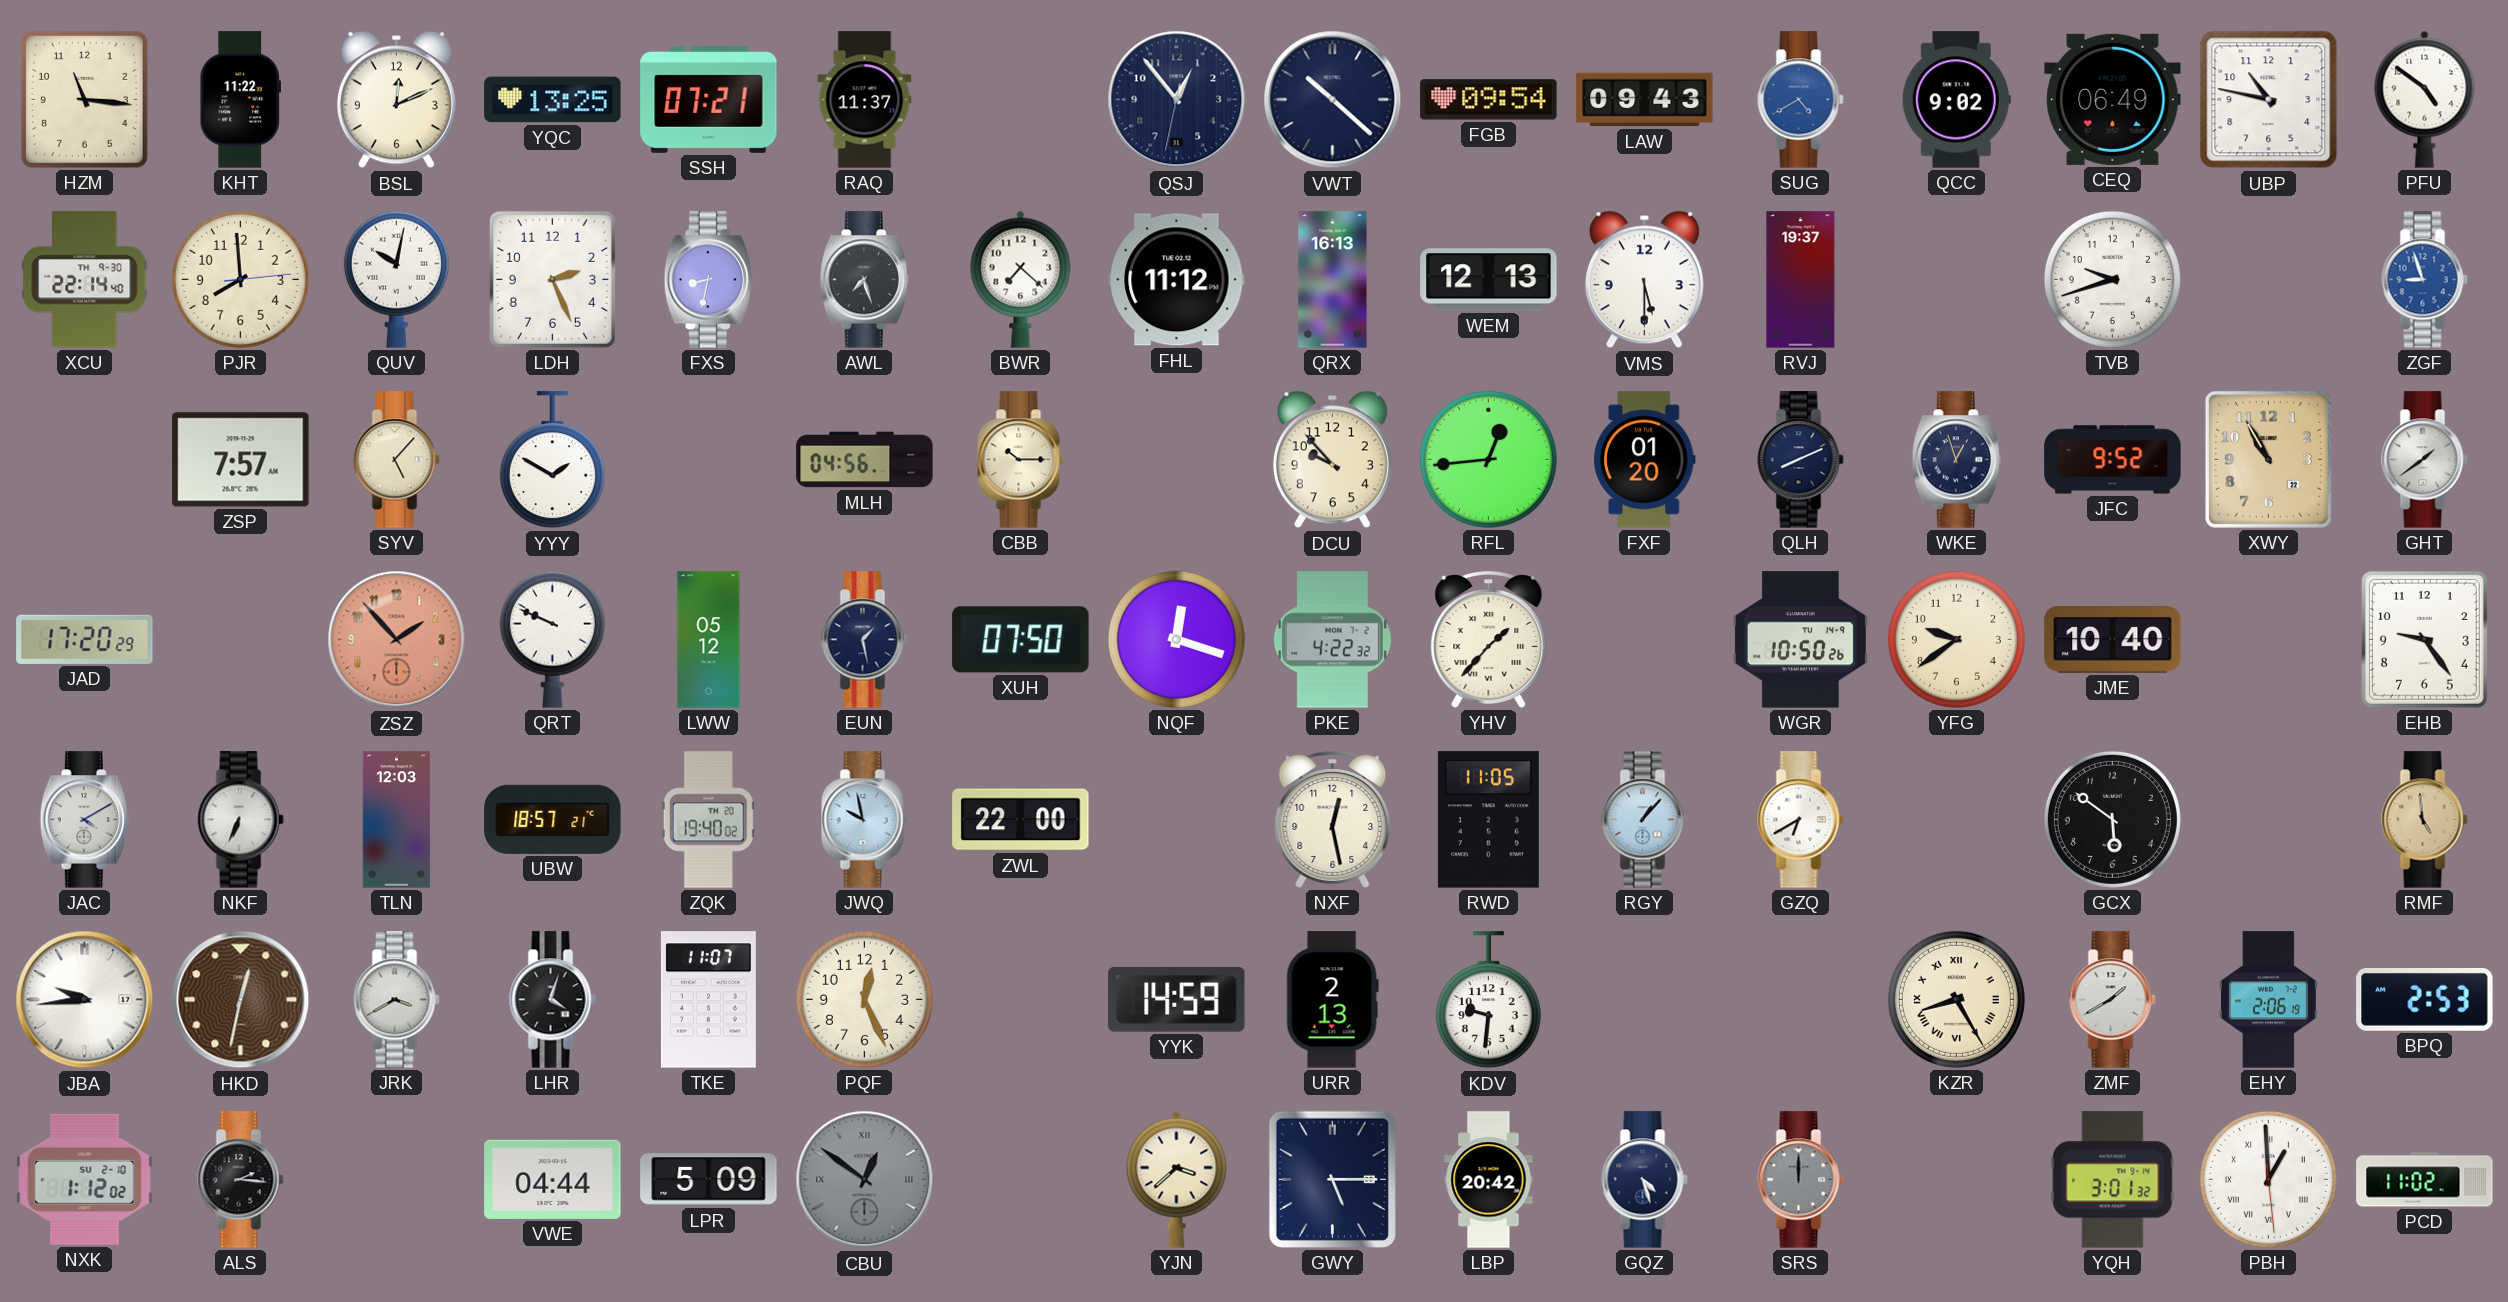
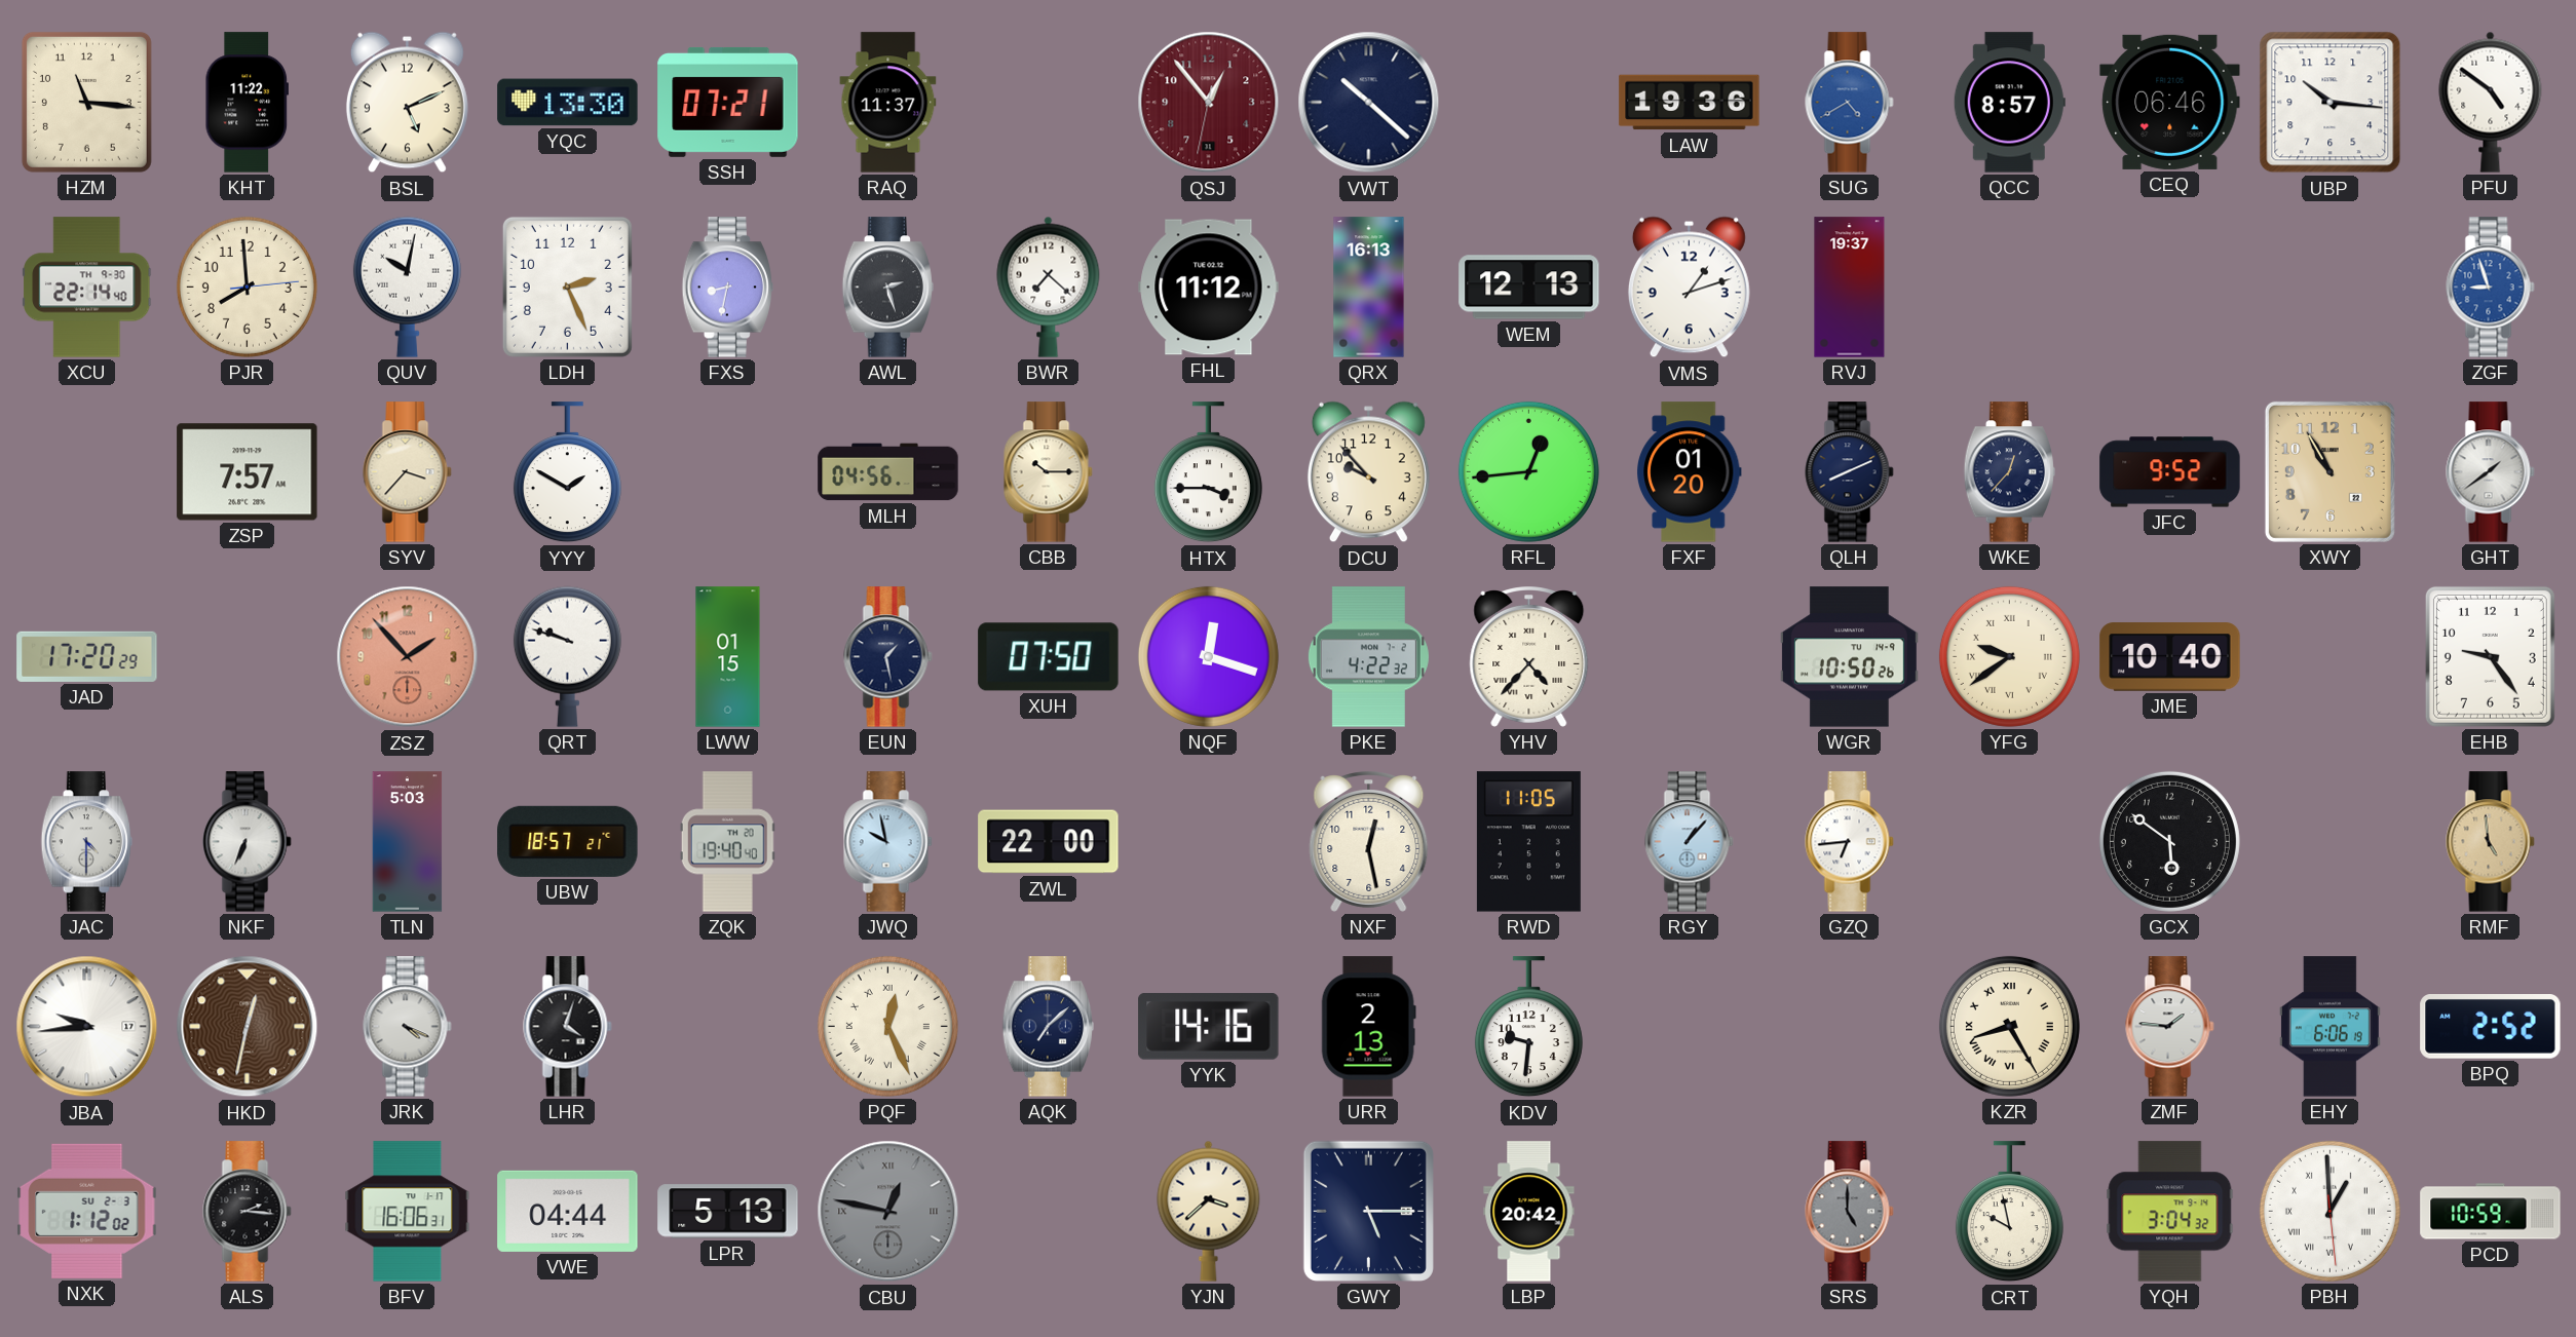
BSL: 12:11 -> 5:11
YQC: 13:25 -> 13:30
QSJ dial: navy -> burgundy
FGB: 09:54 -> none
LAW: 09:43 -> 19:36
QCC: 9:02 -> 8:57
CEQ: 06:49 -> 06:46
UBP: 10:47 -> 10:16
AWL: 7:27 -> 2:27
VMS: 5:30 -> 1:12
TVB: 9:42 -> none
SYV: 5:07 -> 3:37
HTX: none -> 3:45
WKE: 12:57 -> 12:37
QRT: 9:49 -> 9:48
LWW: 05:12 -> 01:15
YHV: 1:37 -> 4:37
YFG numerals: Arabic -> Roman
JAC: 4:10 -> 4:30
TLN: 12:03 -> 5:03
ZQK: 19:40:02 -> 19:40:40
GZQ: 6:40 -> 6:44
JRK: 3:40 -> 4:19
TKE: 11:07 -> none
PQF numerals: Arabic -> Roman
AQK: none -> 7:08
YYK: 14:59 -> 14:16
ZMF: 1:40 -> 1:46
EHY: 2:06 -> 6:06
BPQ: 2:53 -> 2:52
NXK date: SU 2-10 -> SU 2-3
BFV: none -> 16:06
LPR: 5:09 -> 5:13
CBU: 12:51 -> 12:47
GQZ: 4:27 -> none
SRS: 12:00 -> 5:00
CRT: none -> 9:58
YQH: 3:01 -> 3:04
PCD: 11:02 -> 10:59
